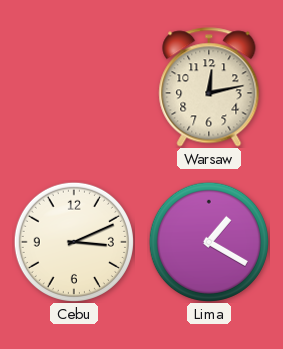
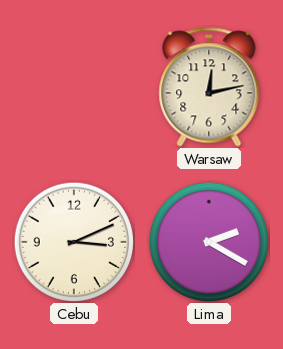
Lima: 1:20 -> 2:20
